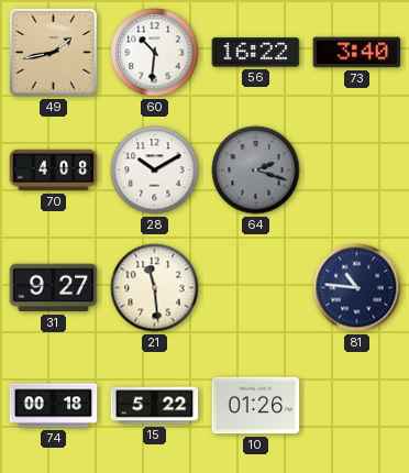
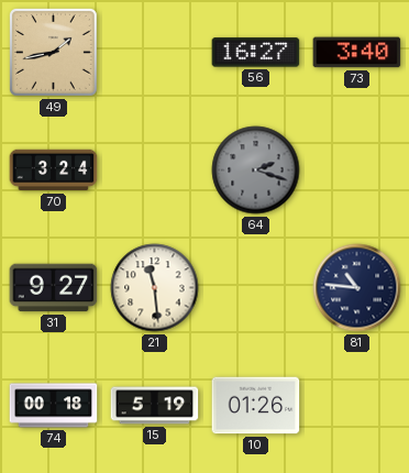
60: 10:31 -> none
56: 16:22 -> 16:27
70: 4:08 -> 3:24
28: 10:10 -> none
15: 5:22 -> 5:19
